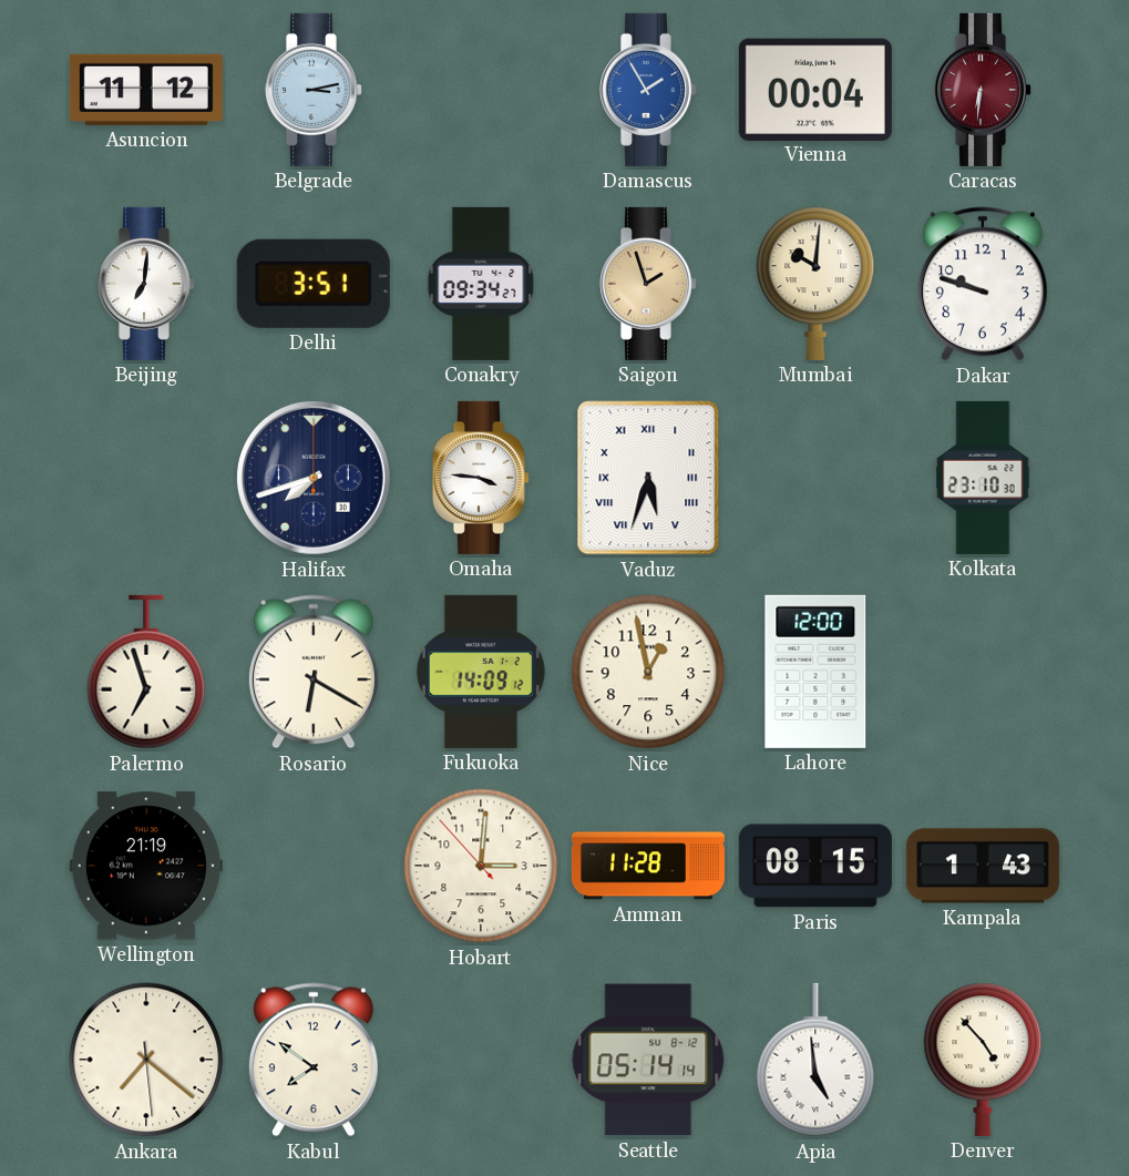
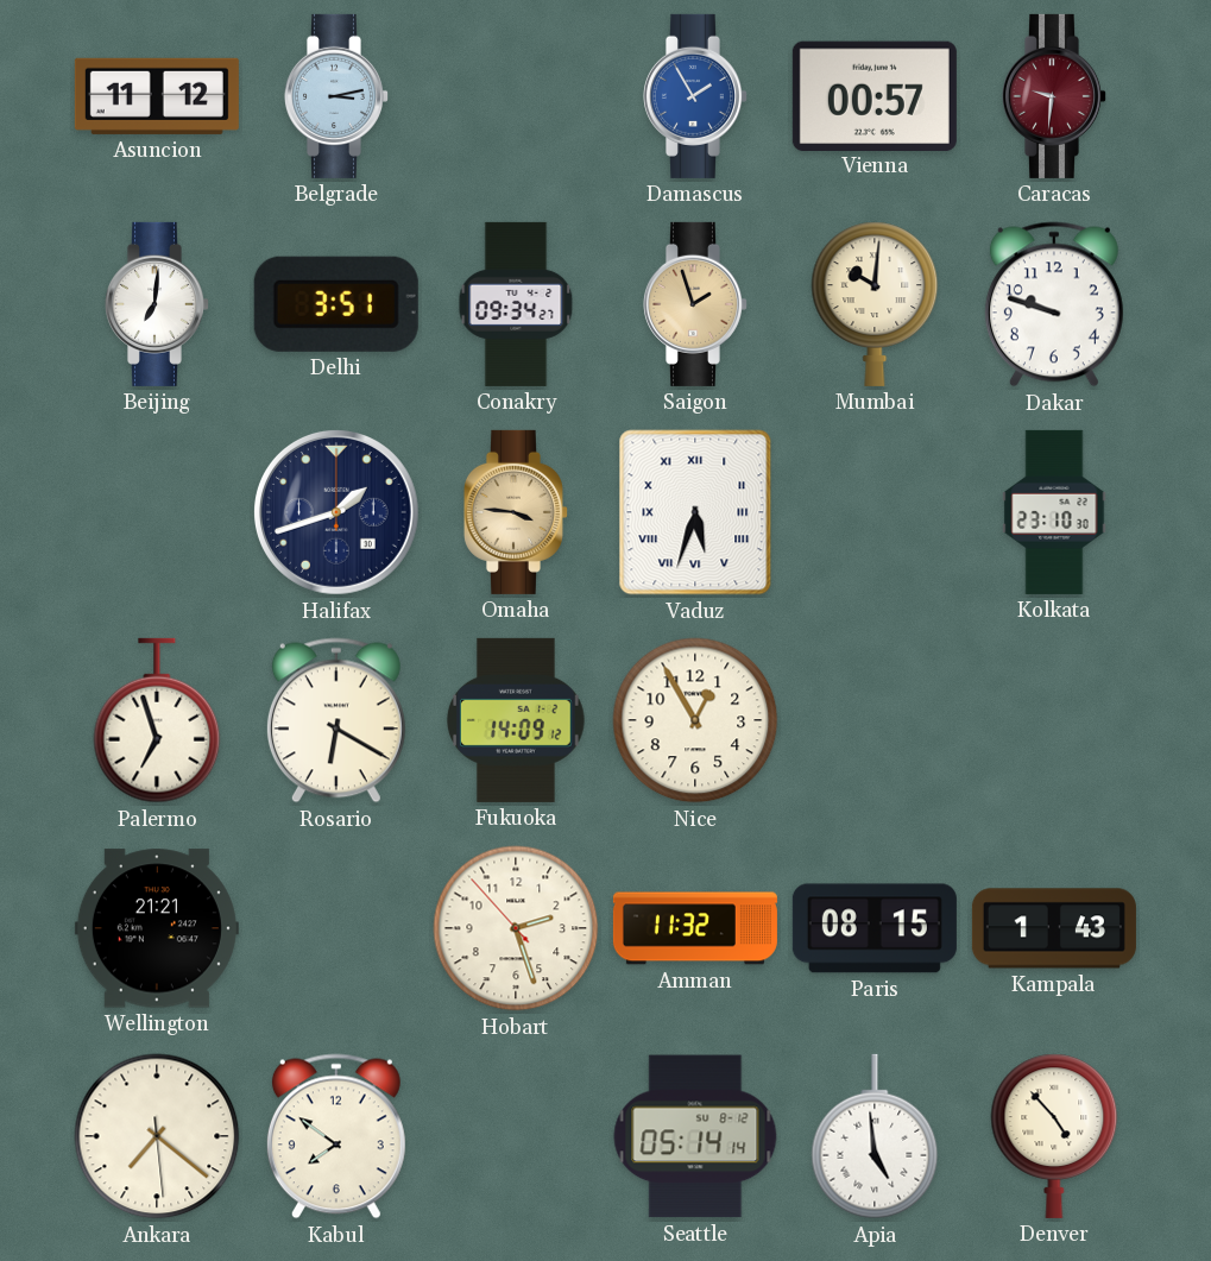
Vienna: 00:04 -> 00:57
Caracas: 6:31 -> 9:31
Halifax: 7:42 -> 1:42
Omaha dial: white -> champagne
Nice: 12:58 -> 12:55
Lahore: 12:00 -> none
Wellington: 21:19 -> 21:21
Hobart: 3:00 -> 2:26
Amman: 11:28 -> 11:32
